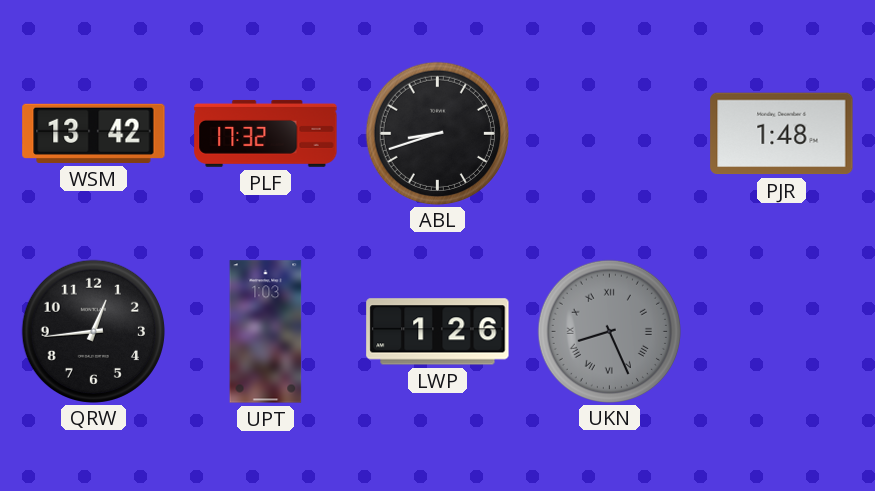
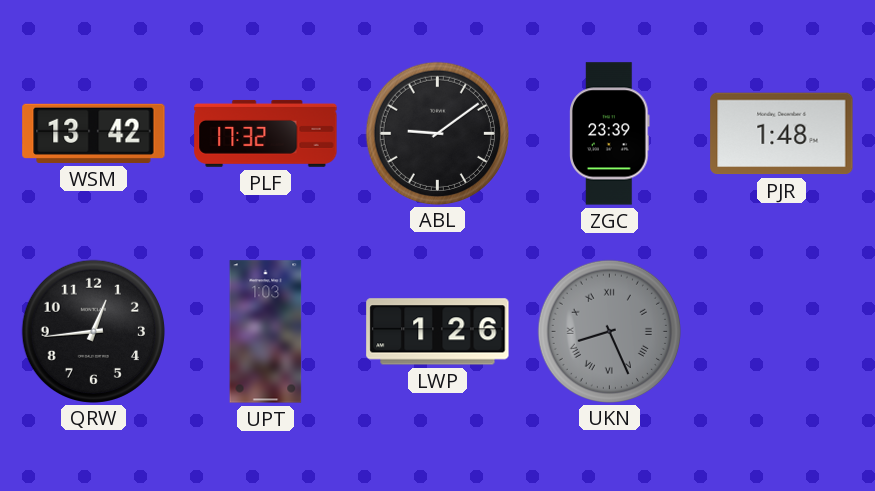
ABL: 8:42 -> 9:09
ZGC: none -> 23:39
